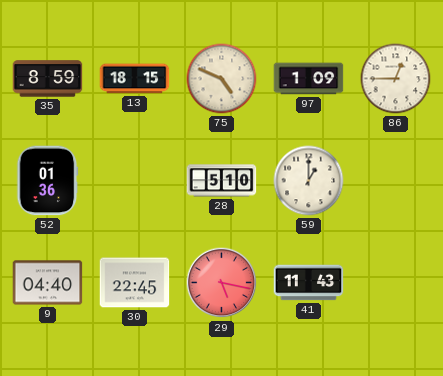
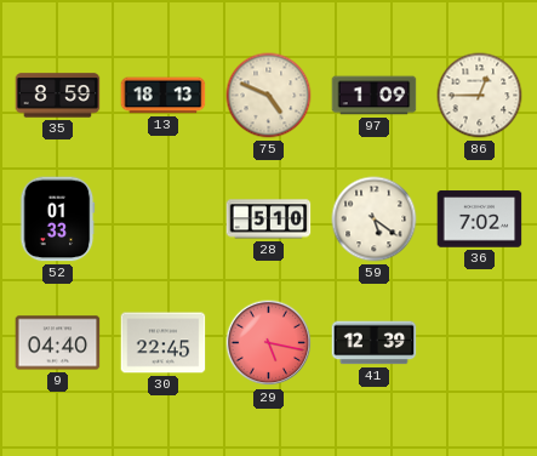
13: 18:15 -> 18:13
52: 01:36 -> 01:33
59: 1:00 -> 5:21
36: none -> 7:02
41: 11:43 -> 12:39
